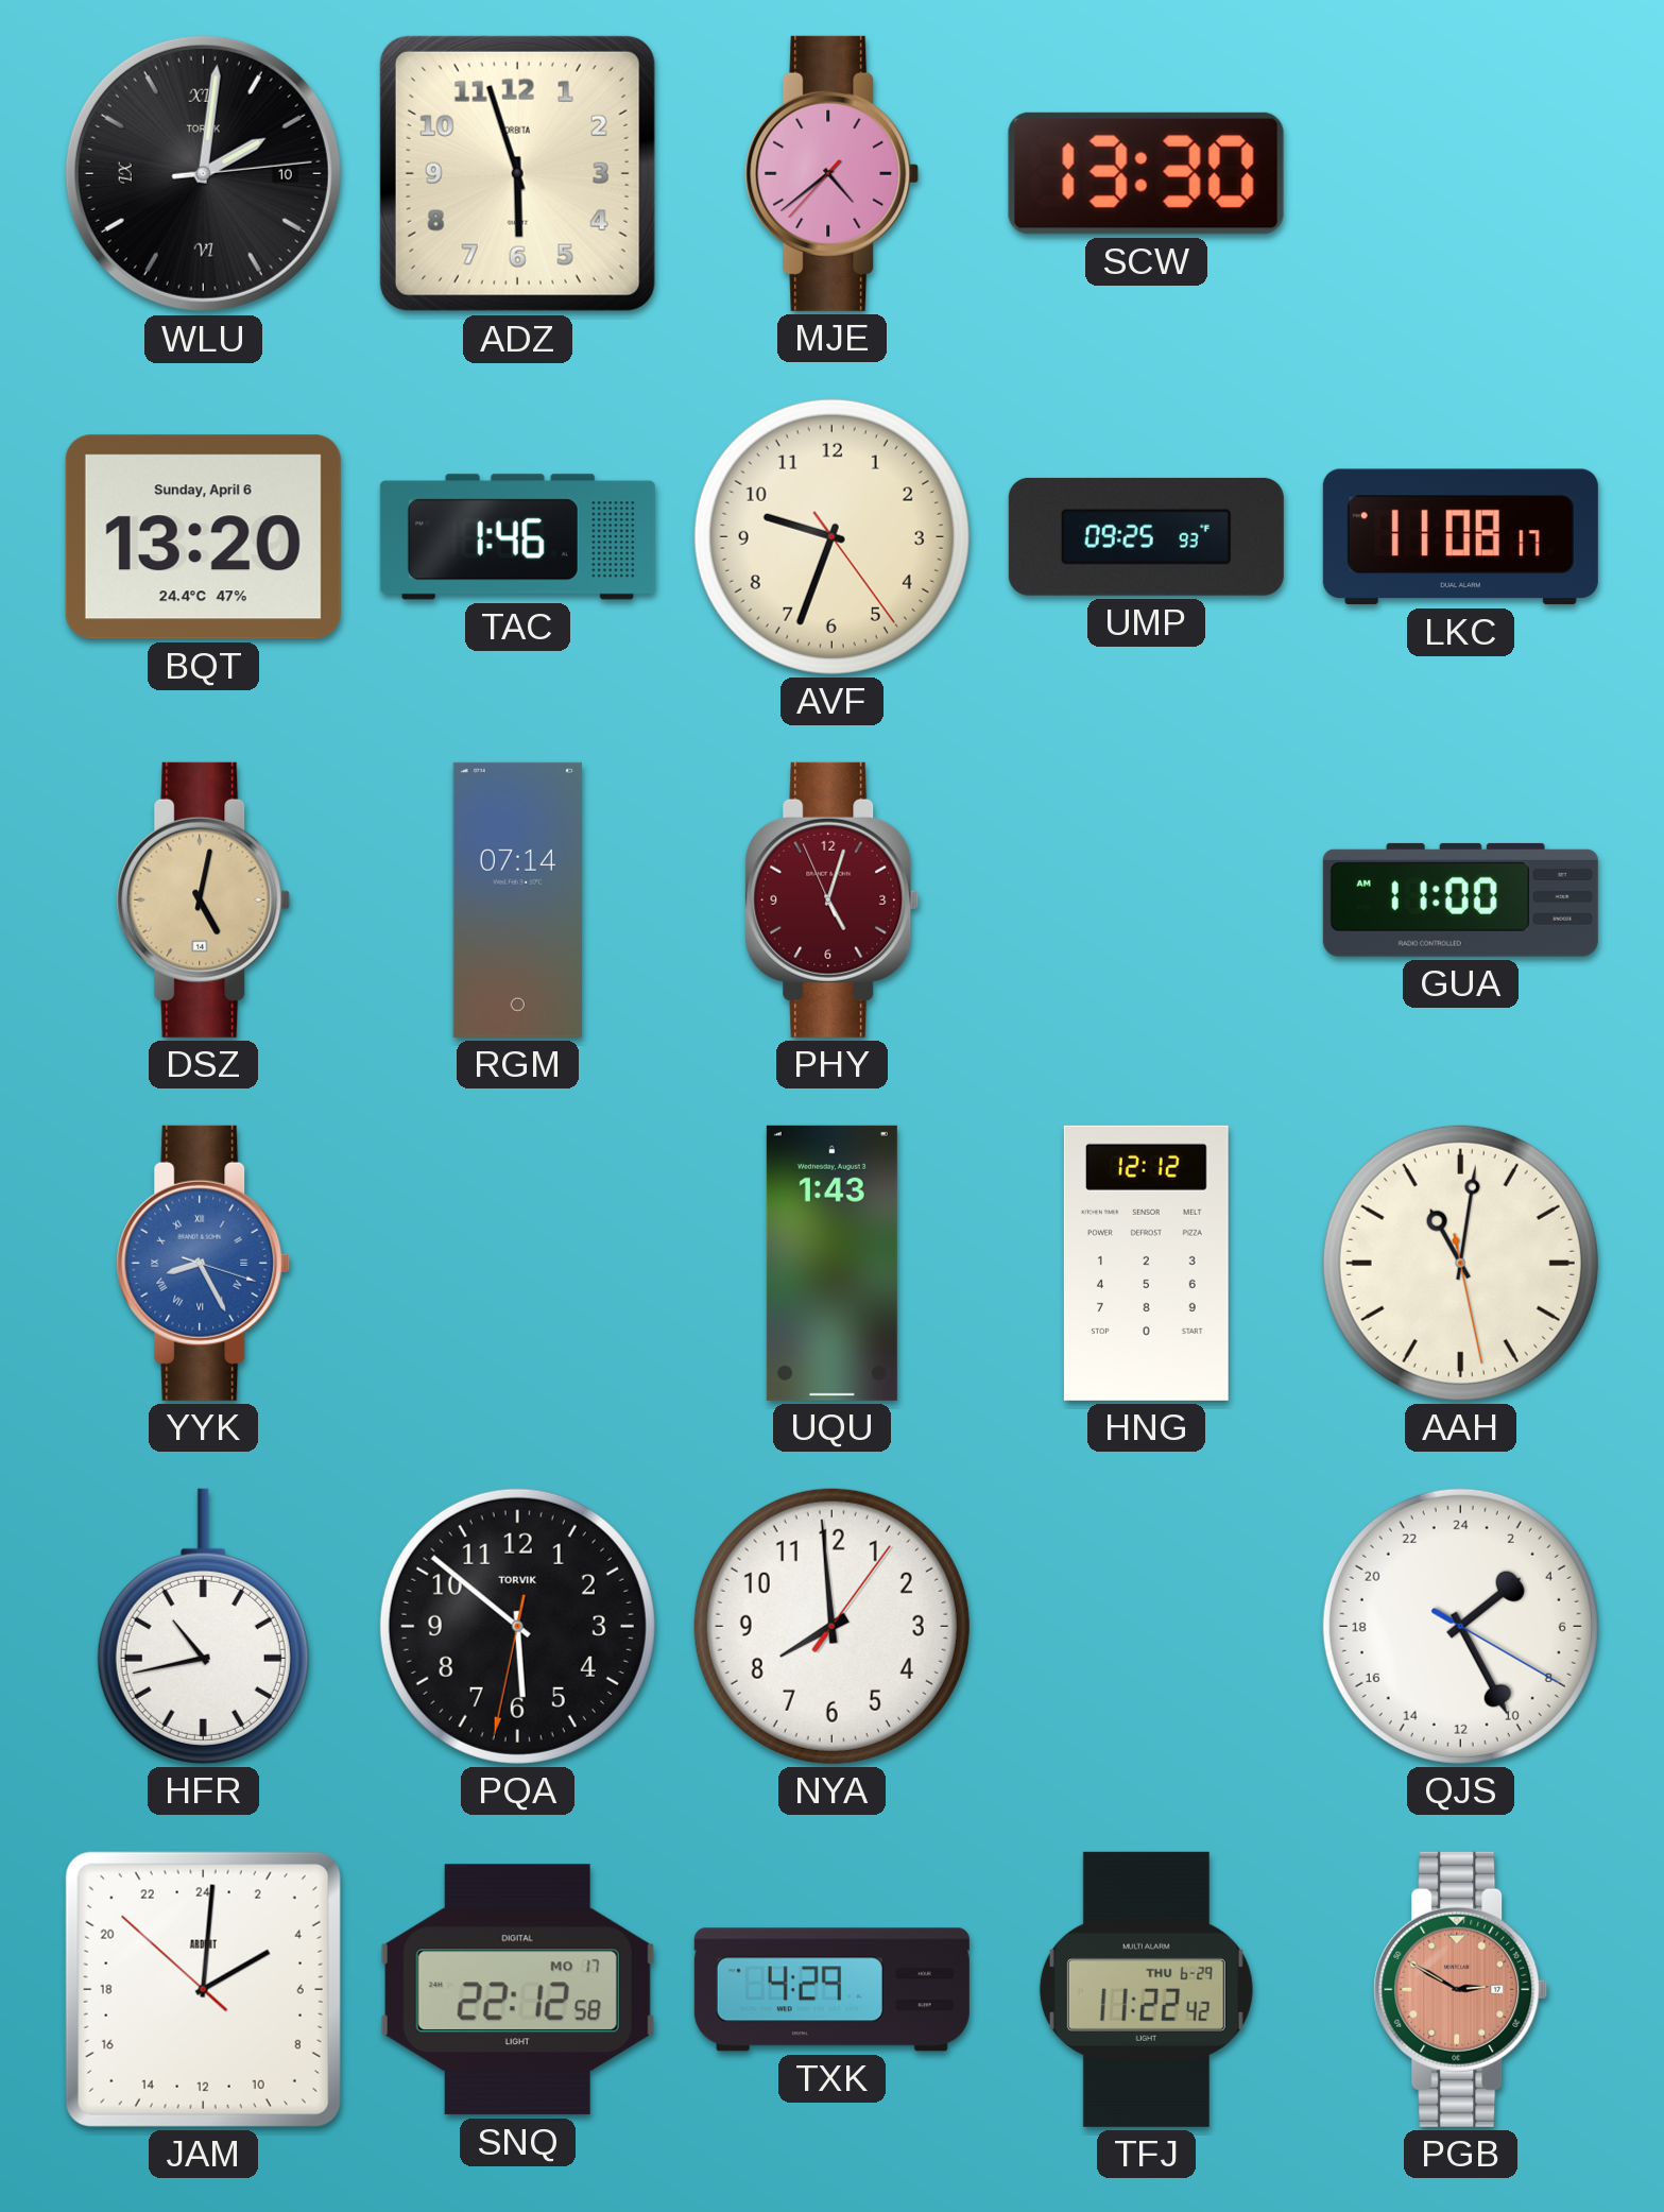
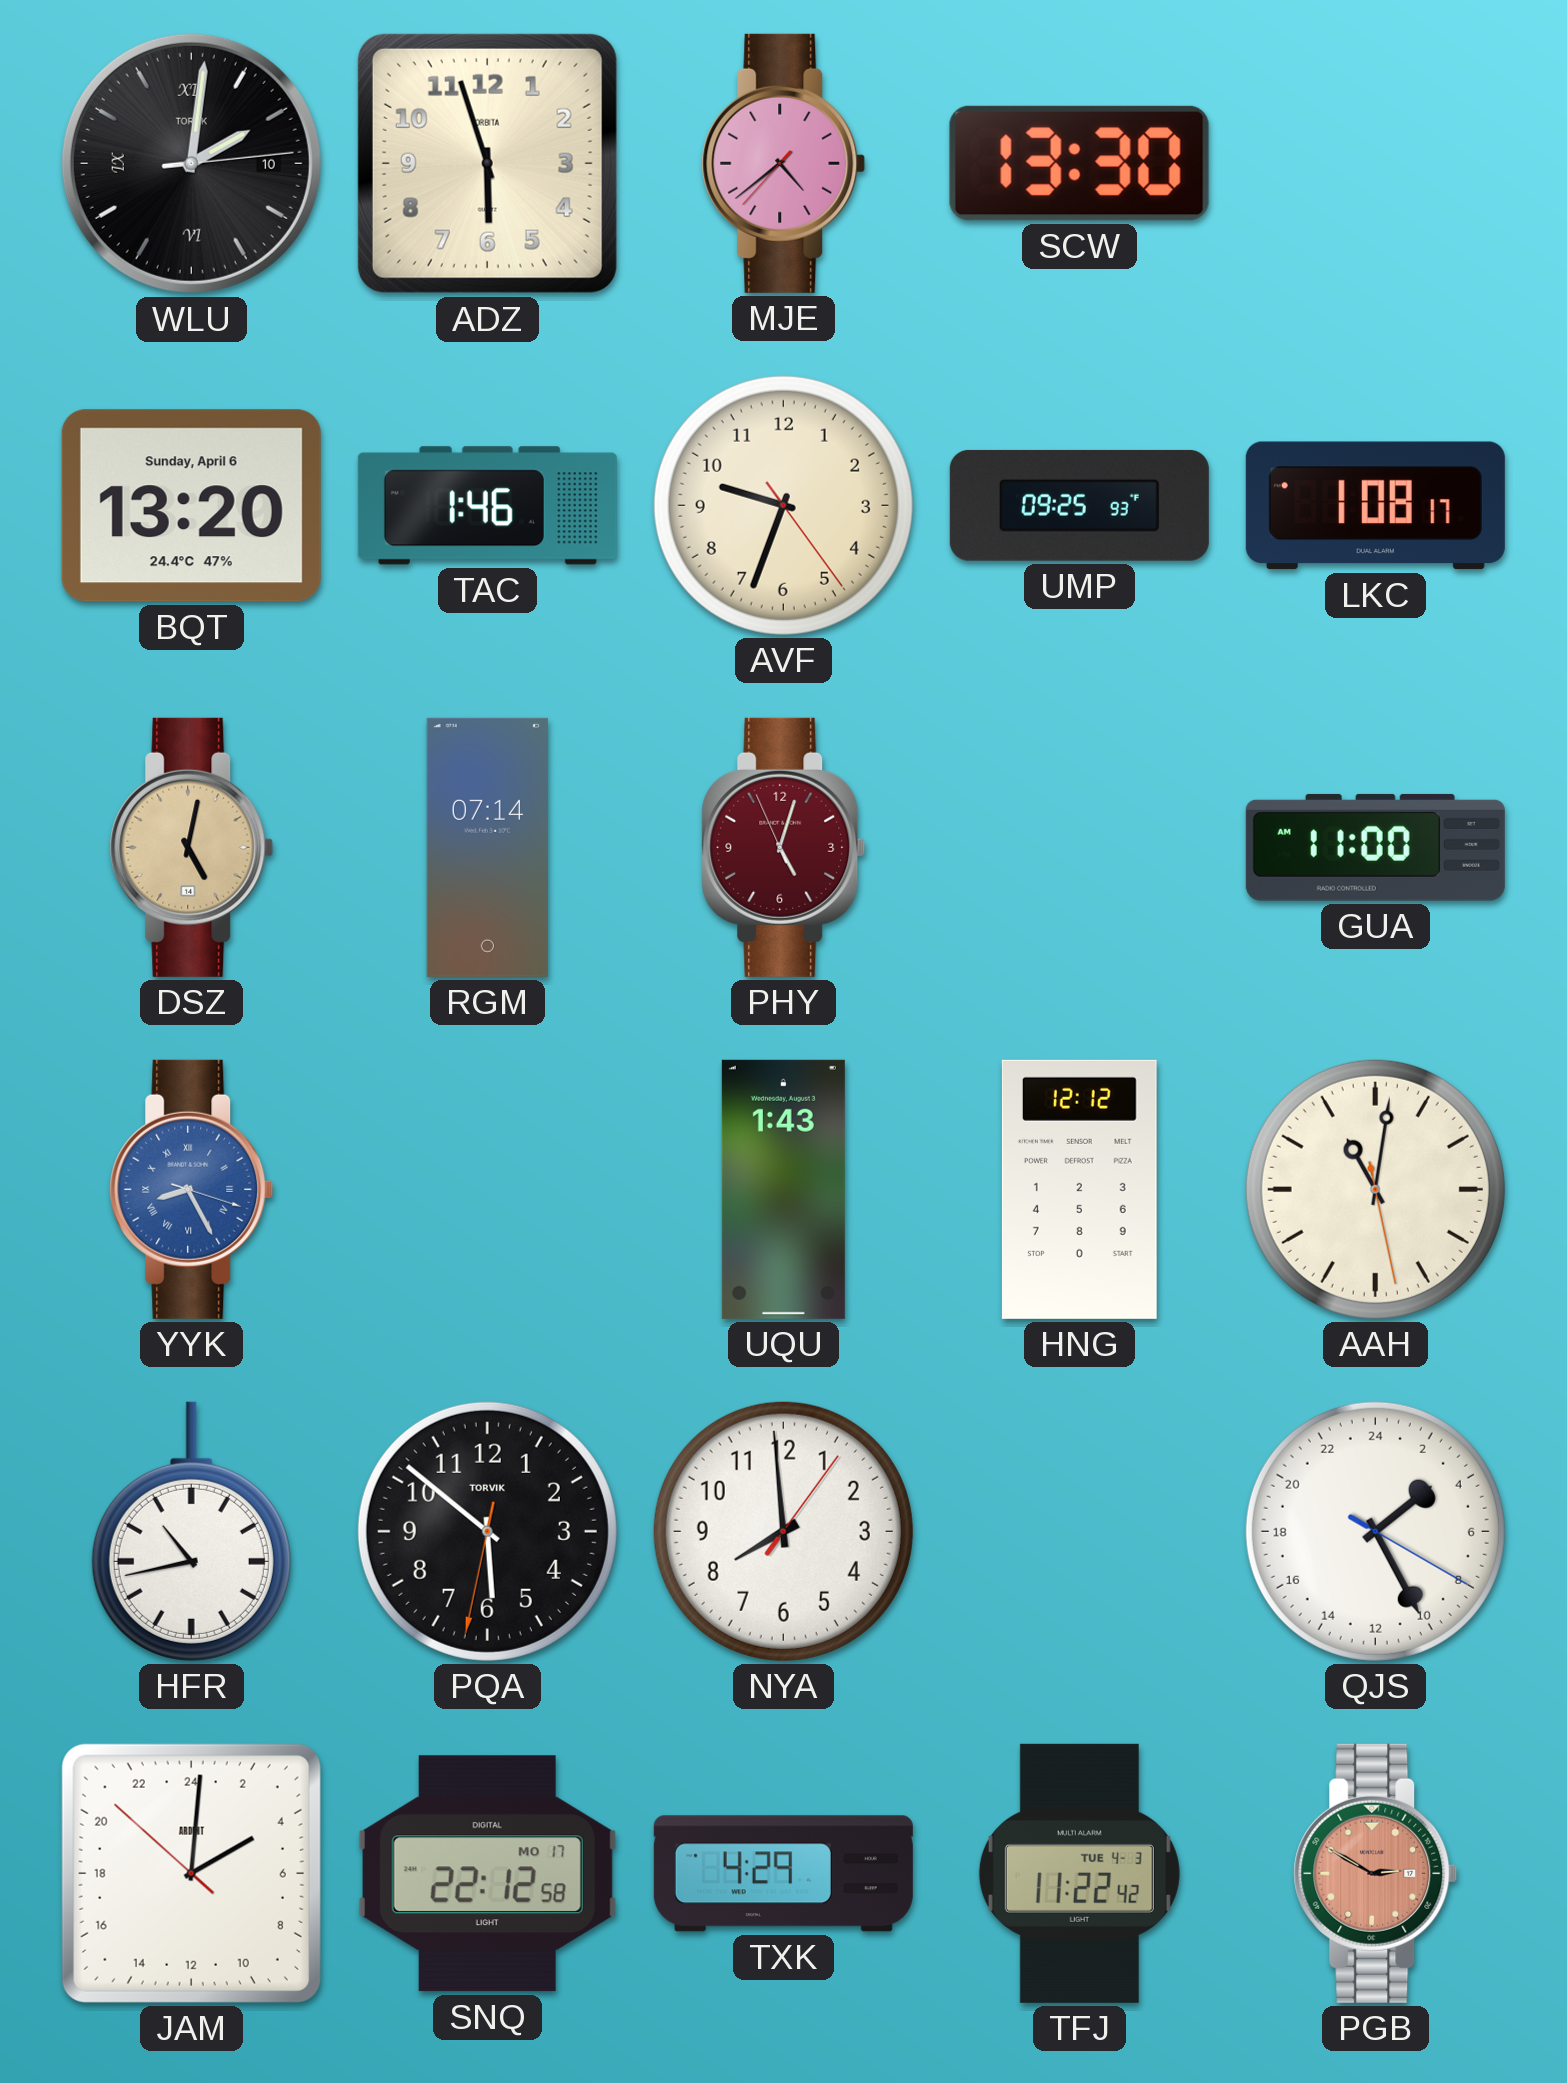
LKC: 11:08 -> 1:08
TFJ date: THU 6-29 -> TUE 4-3
